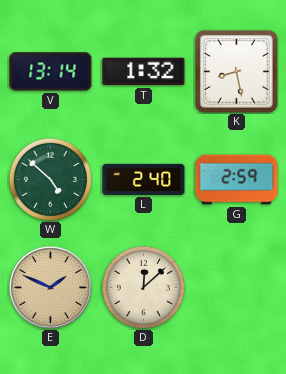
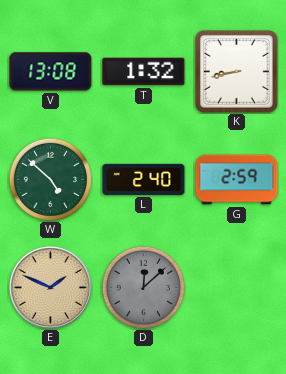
V: 13:14 -> 13:08
K: 8:28 -> 8:43
D dial: cream -> grey
